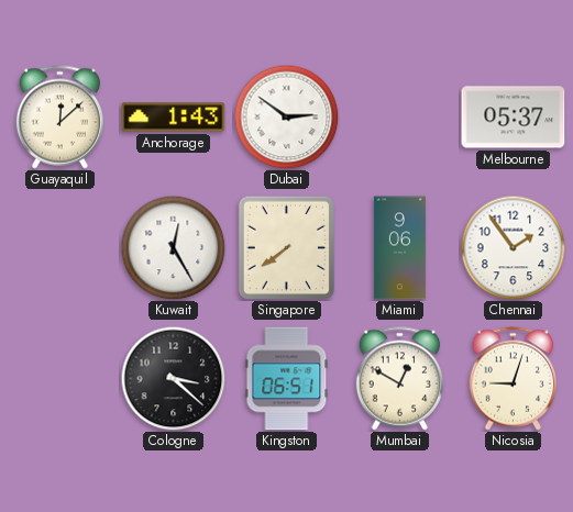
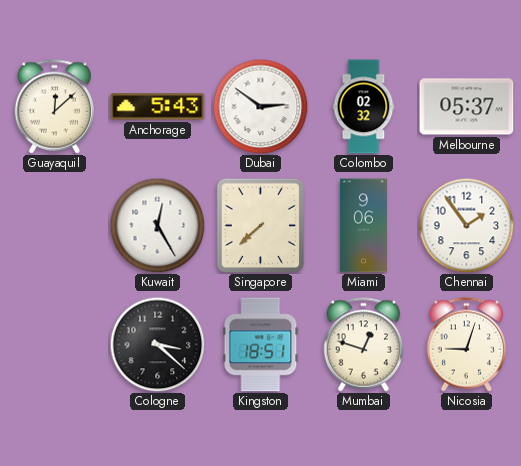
Anchorage: 1:43 -> 5:43
Colombo: none -> 02:32
Singapore: 7:39 -> 7:38
Kingston: 06:51 -> 18:51
Mumbai: 12:50 -> 12:48
